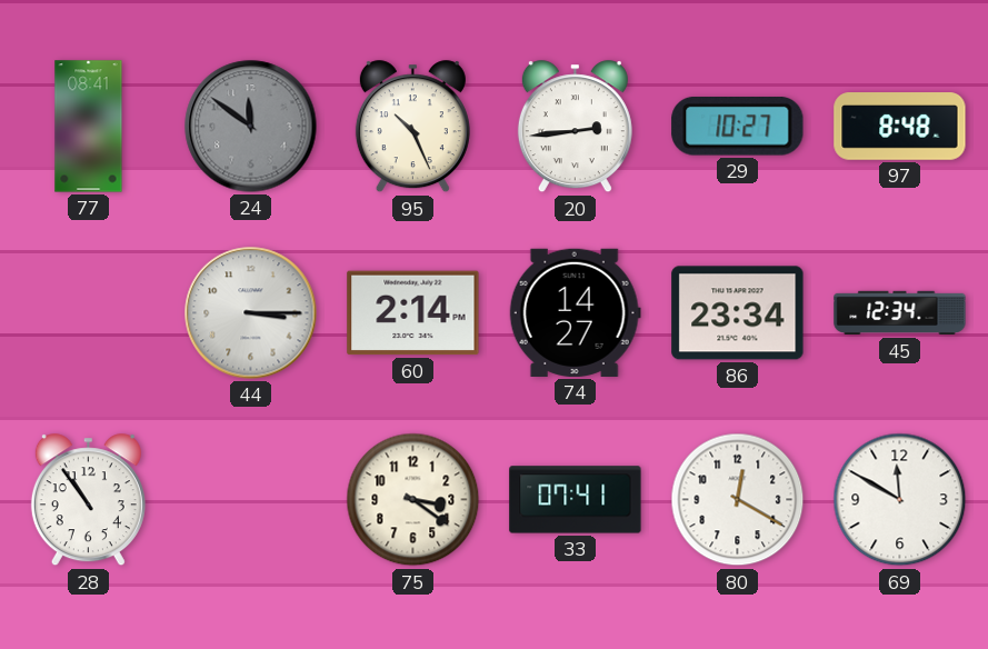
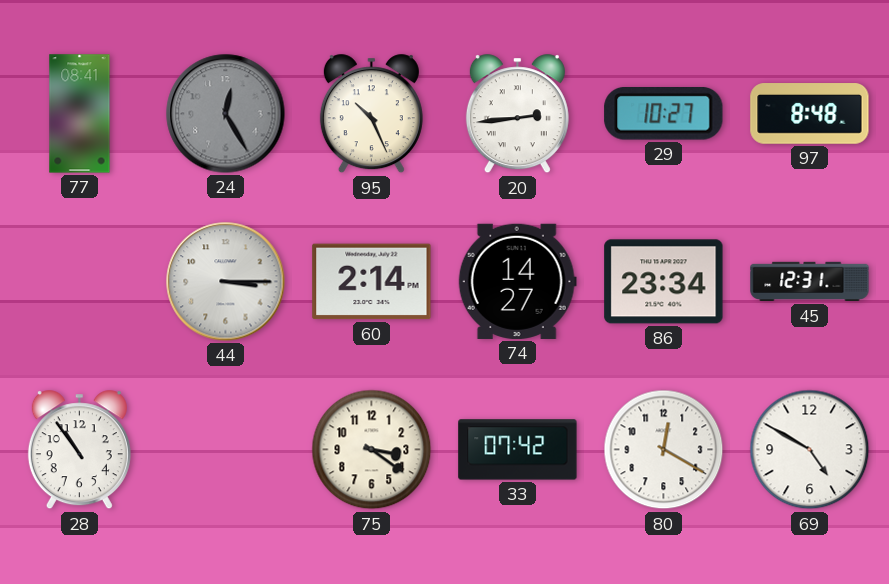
24: 11:51 -> 12:25
45: 12:34 -> 12:31
33: 07:41 -> 07:42
69: 11:50 -> 4:50
